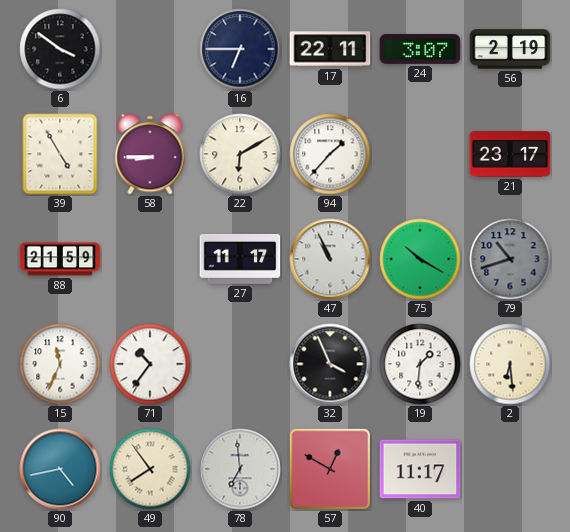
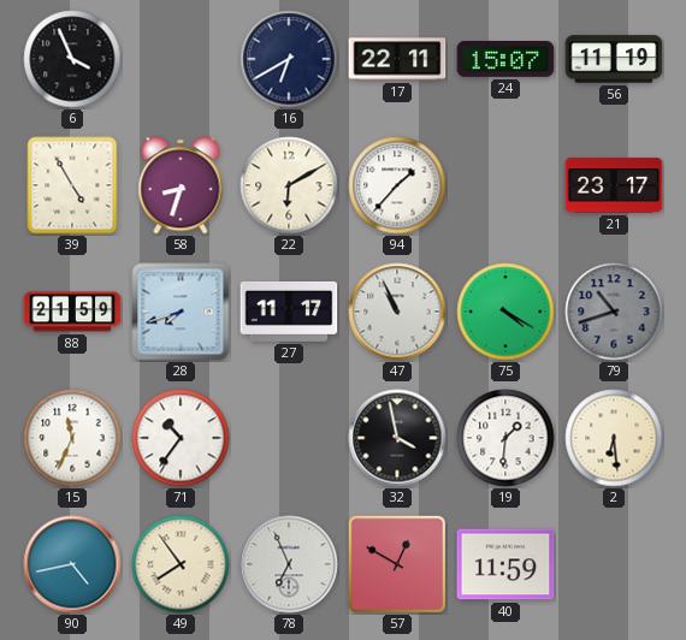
6: 3:51 -> 3:56
16: 6:45 -> 6:40
24: 3:07 -> 15:07
56: 2:19 -> 11:19
58: 8:45 -> 8:33
28: none -> 7:42
75: 10:20 -> 4:20
32: 3:56 -> 3:58
78: 6:59 -> 6:56
40: 11:17 -> 11:59
